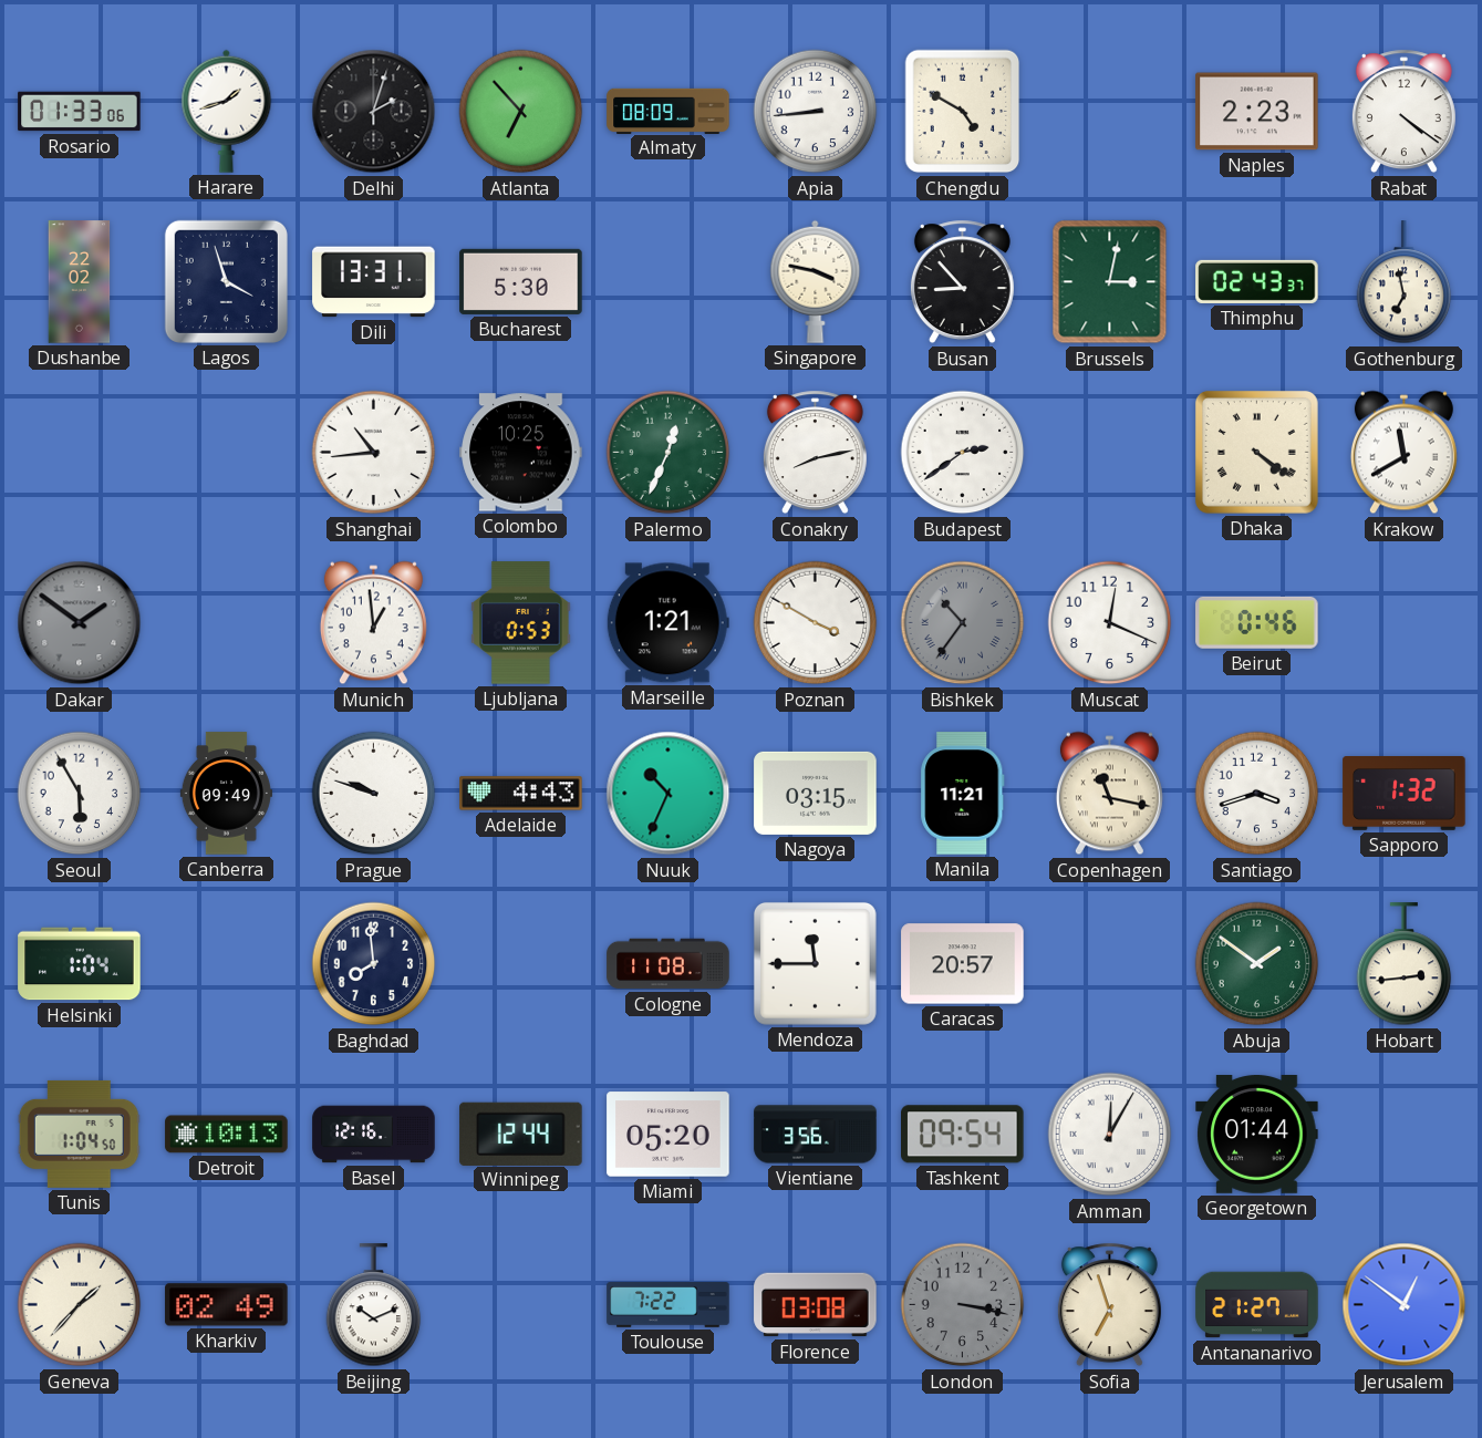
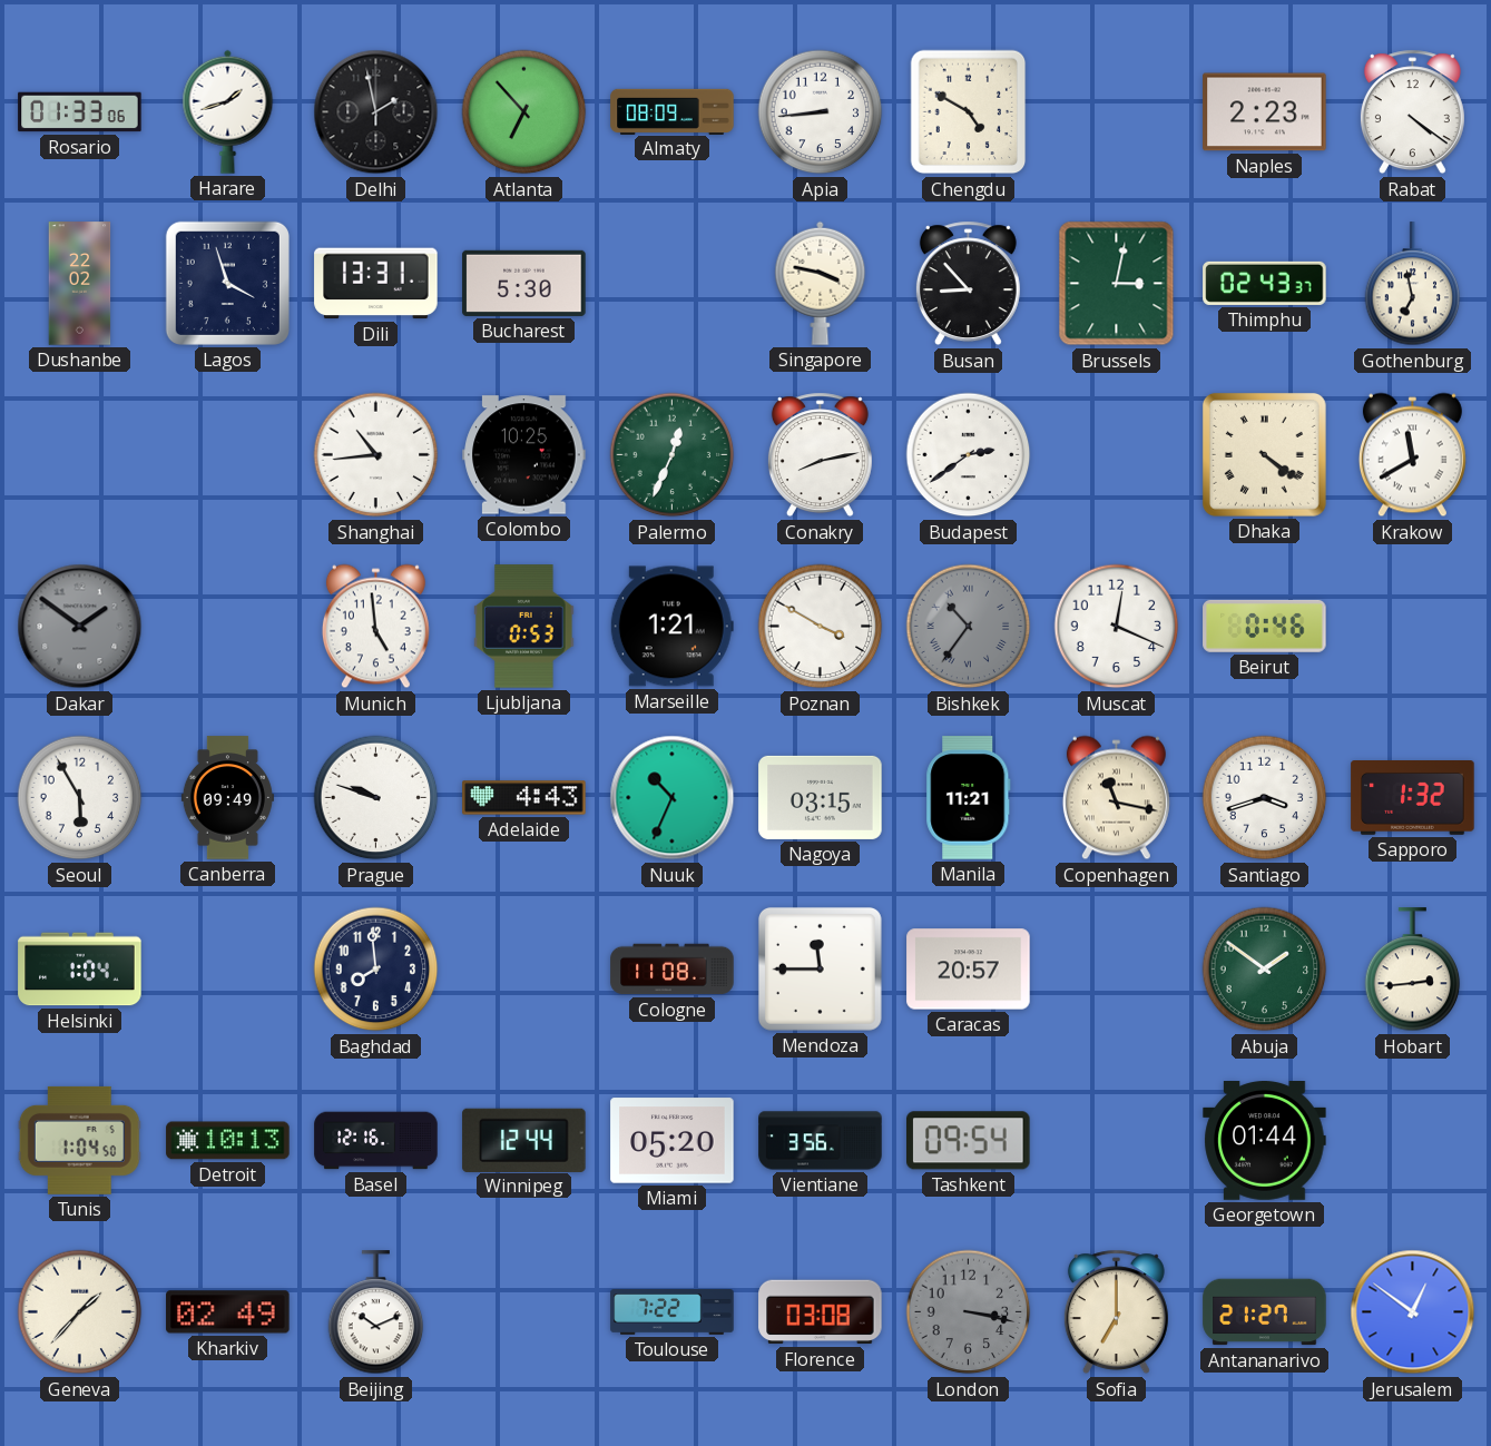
Delhi: 2:03 -> 1:58
Munich: 12:59 -> 4:59
Amman: 12:05 -> none
Sofia: 6:57 -> 7:00
